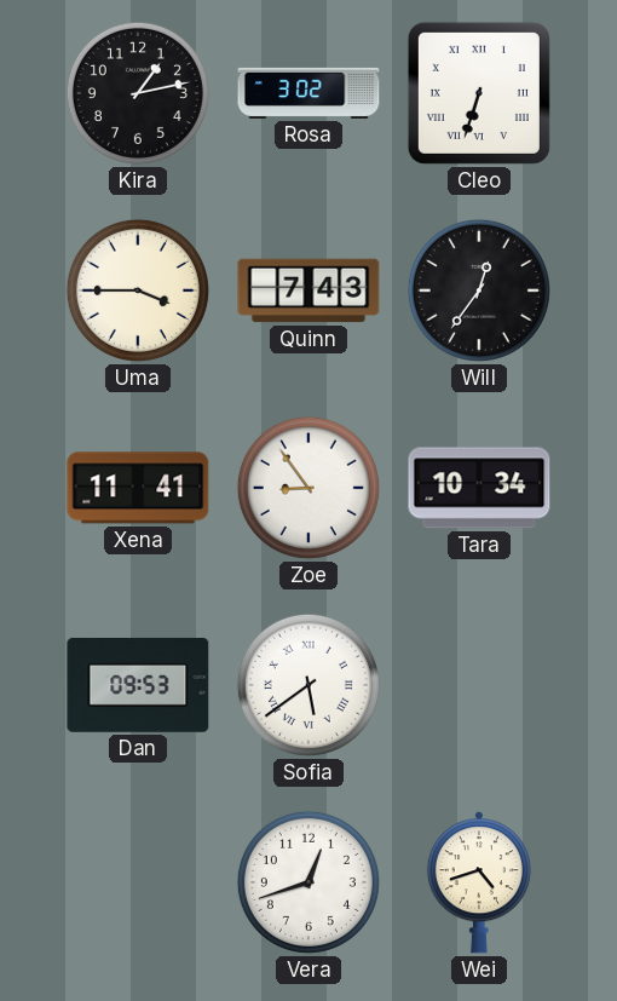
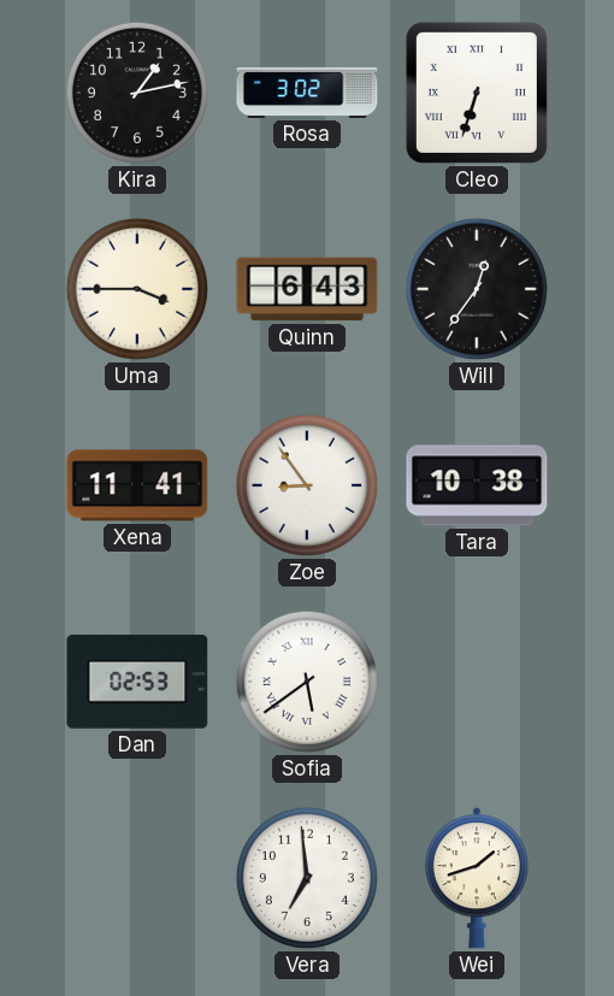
Quinn: 7:43 -> 6:43
Tara: 10:34 -> 10:38
Dan: 09:53 -> 02:53
Vera: 12:42 -> 6:59
Wei: 4:42 -> 1:42
